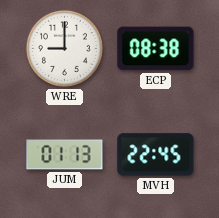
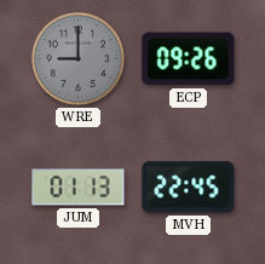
WRE dial: white -> grey
ECP: 08:38 -> 09:26
